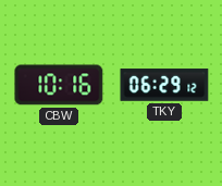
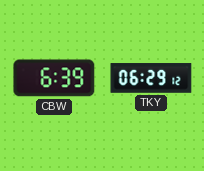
CBW: 10:16 -> 6:39
